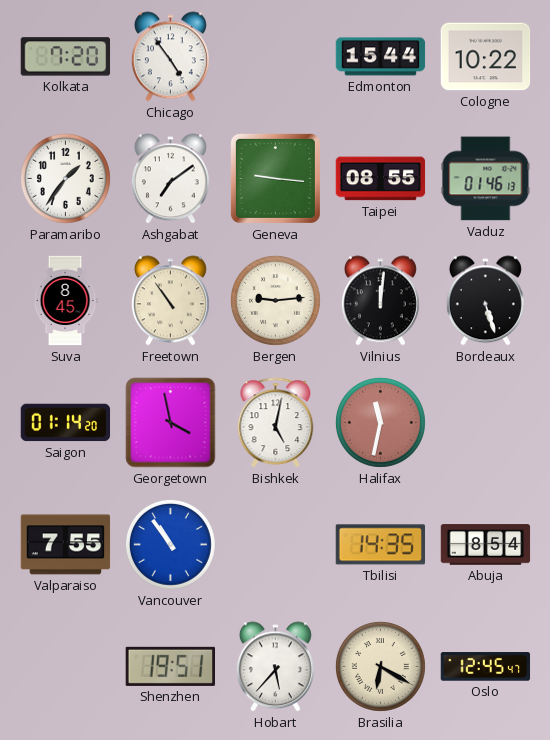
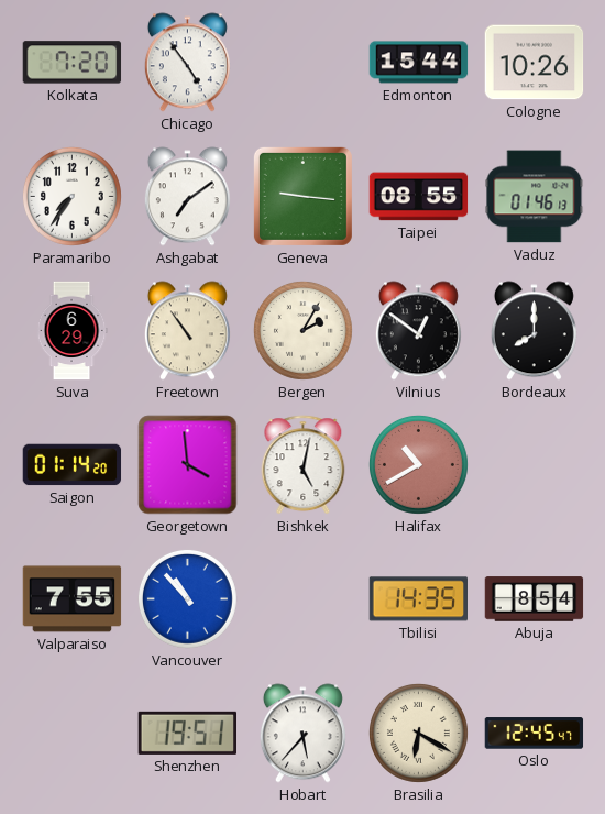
Cologne: 10:22 -> 10:26
Paramaribo: 1:36 -> 7:36
Suva: 8:45 -> 6:29
Bergen: 9:14 -> 2:05
Vilnius: 12:01 -> 12:51
Bordeaux: 5:27 -> 8:00
Georgetown: 3:58 -> 3:59
Halifax: 11:32 -> 10:40
Vancouver: 10:54 -> 10:53
